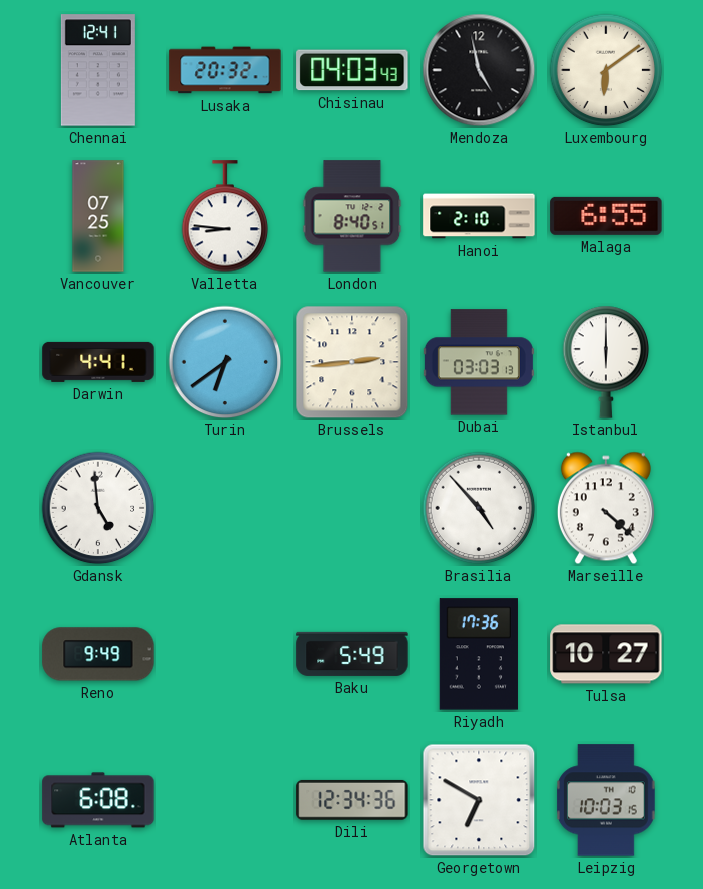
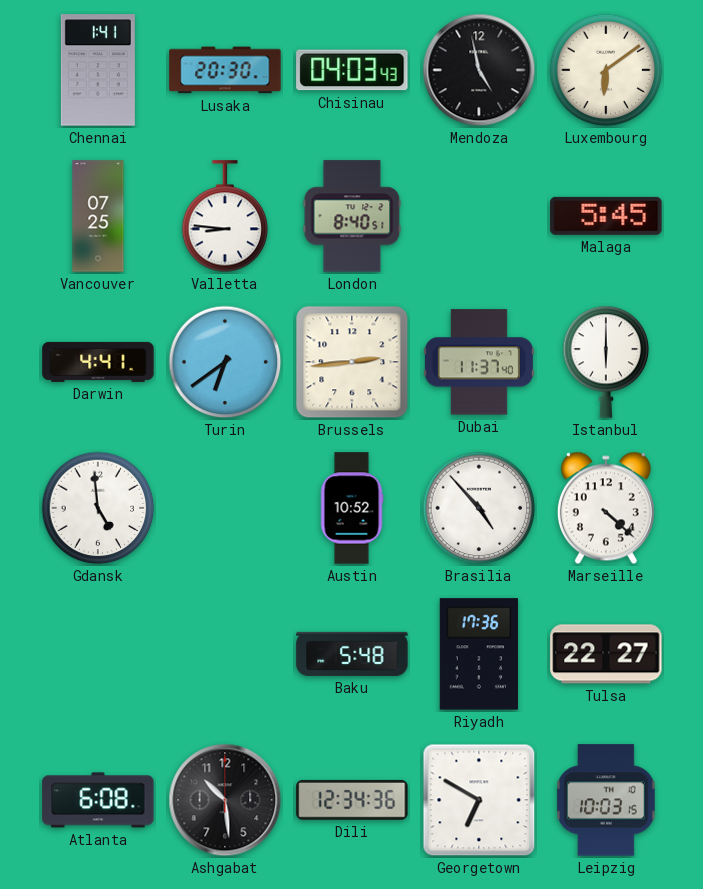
Chennai: 12:41 -> 1:41
Lusaka: 20:32 -> 20:30
Hanoi: 2:10 -> none
Malaga: 6:55 -> 5:45
Dubai: 03:03 -> 11:37
Austin: none -> 10:52
Reno: 9:49 -> none
Baku: 5:49 -> 5:48
Tulsa: 10:27 -> 22:27
Ashgabat: none -> 10:29
